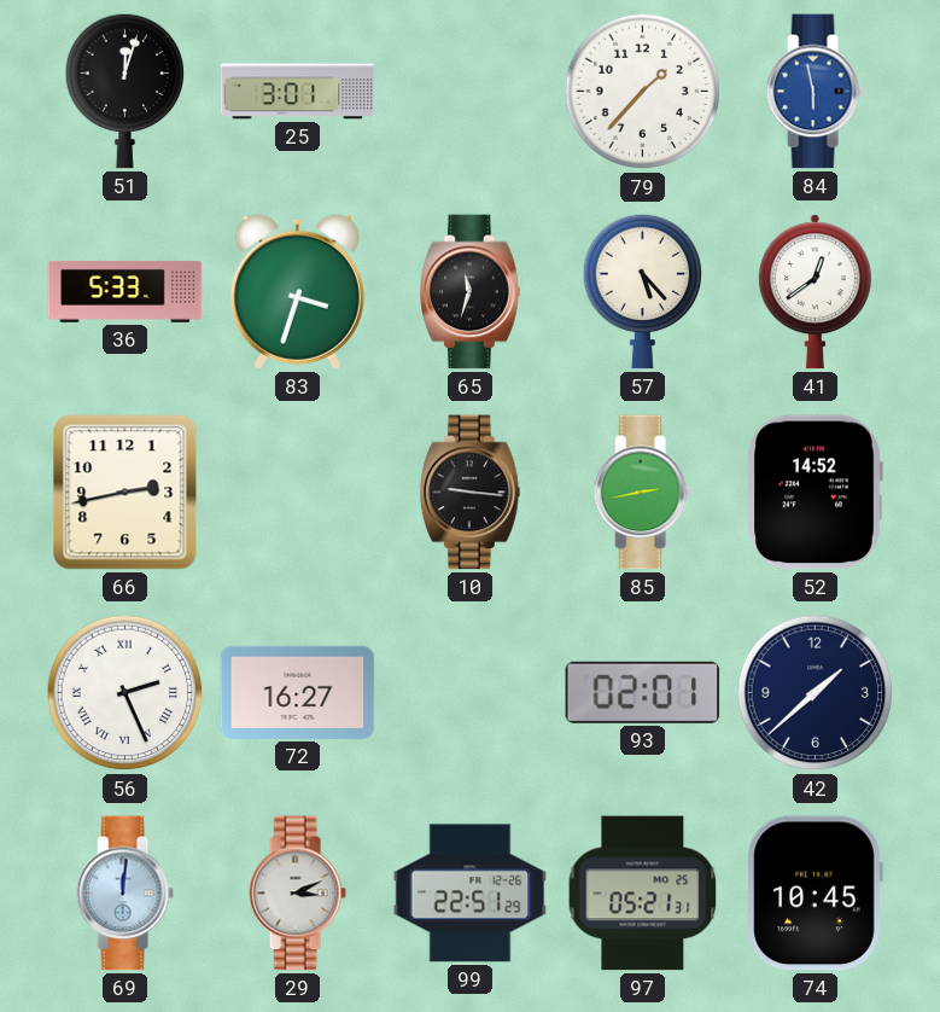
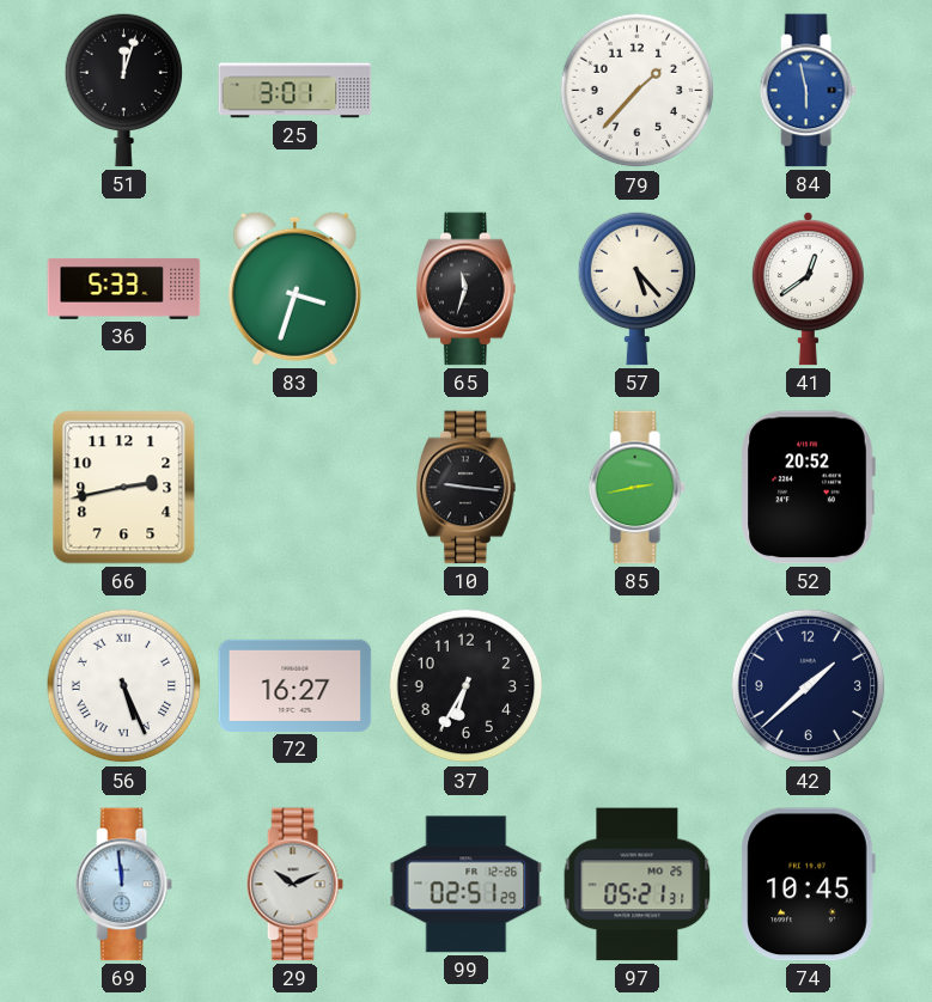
52: 14:52 -> 20:52
56: 2:26 -> 5:26
37: none -> 6:35
93: 02:01 -> none
69: 12:01 -> 11:59
29: 3:11 -> 10:11
99: 22:51 -> 02:51
